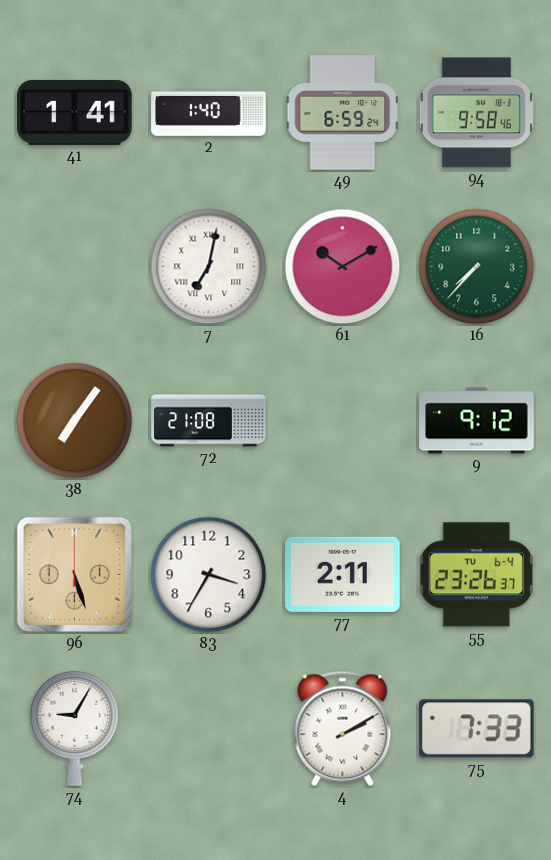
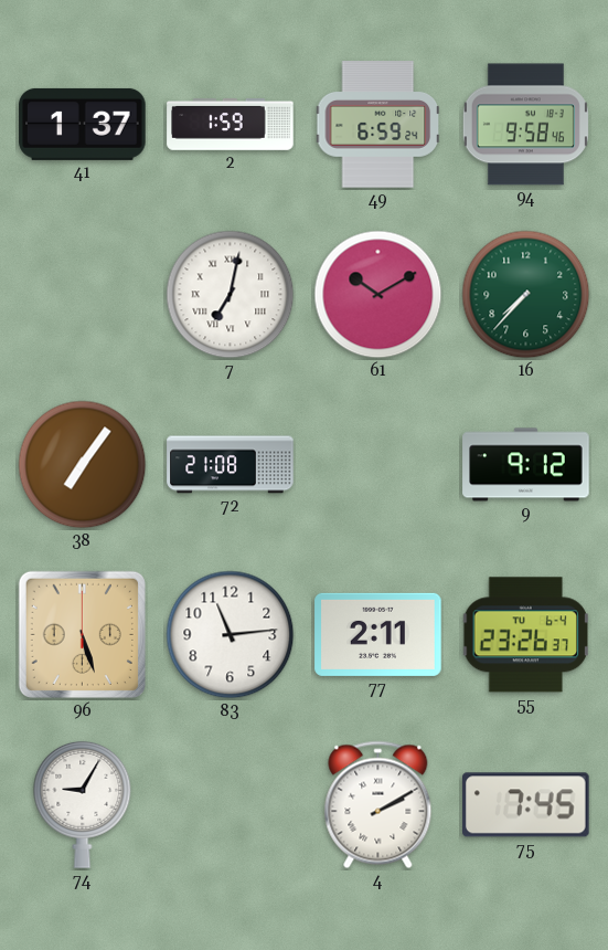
41: 1:41 -> 1:37
2: 1:40 -> 1:59
83: 3:35 -> 11:14
75: 7:33 -> 7:45
